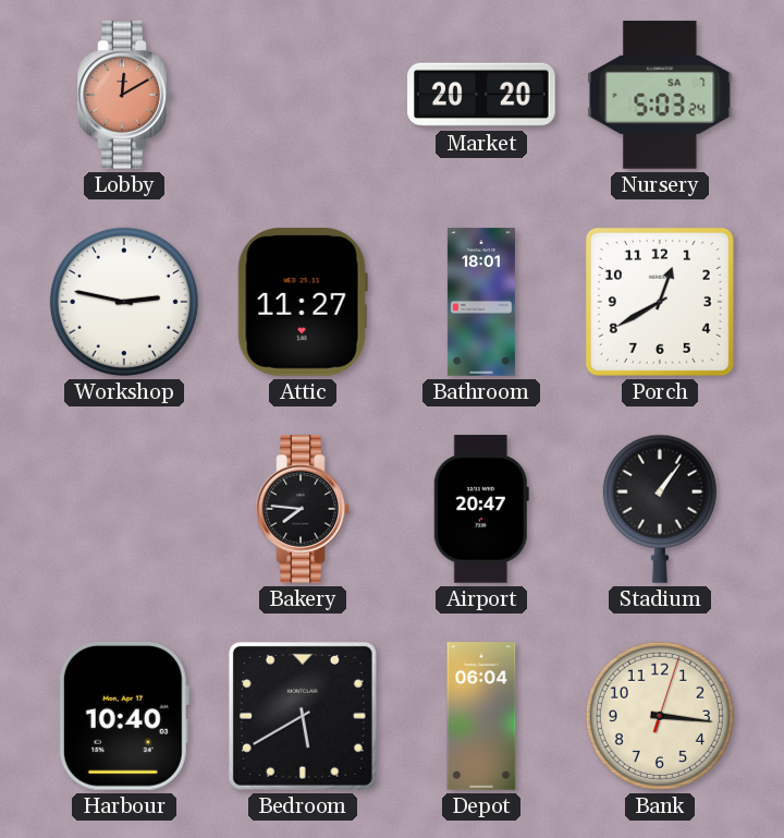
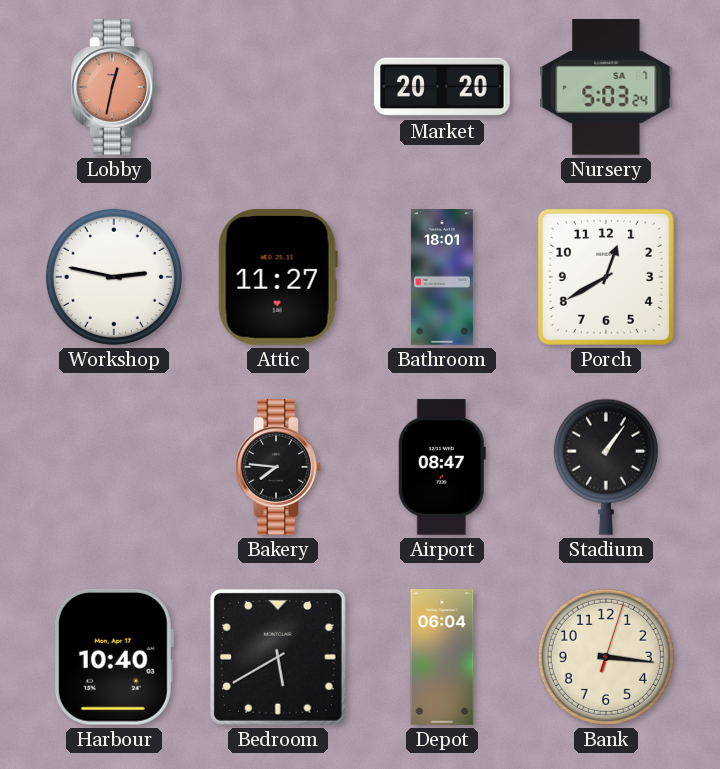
Lobby: 12:10 -> 12:32
Airport: 20:47 -> 08:47
